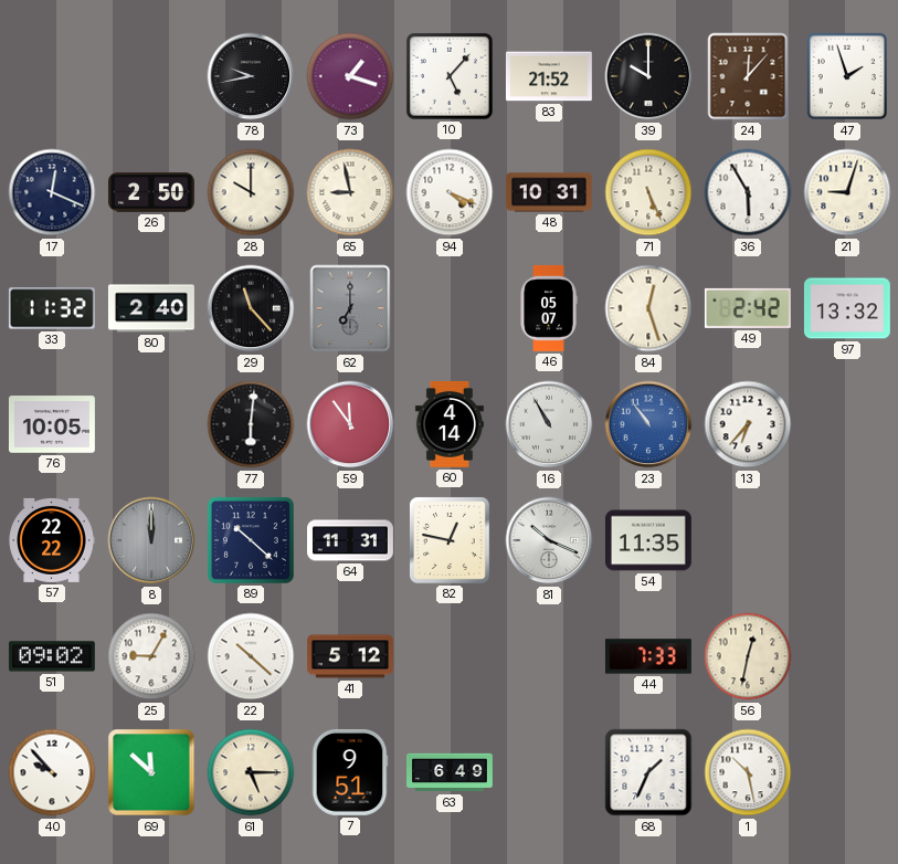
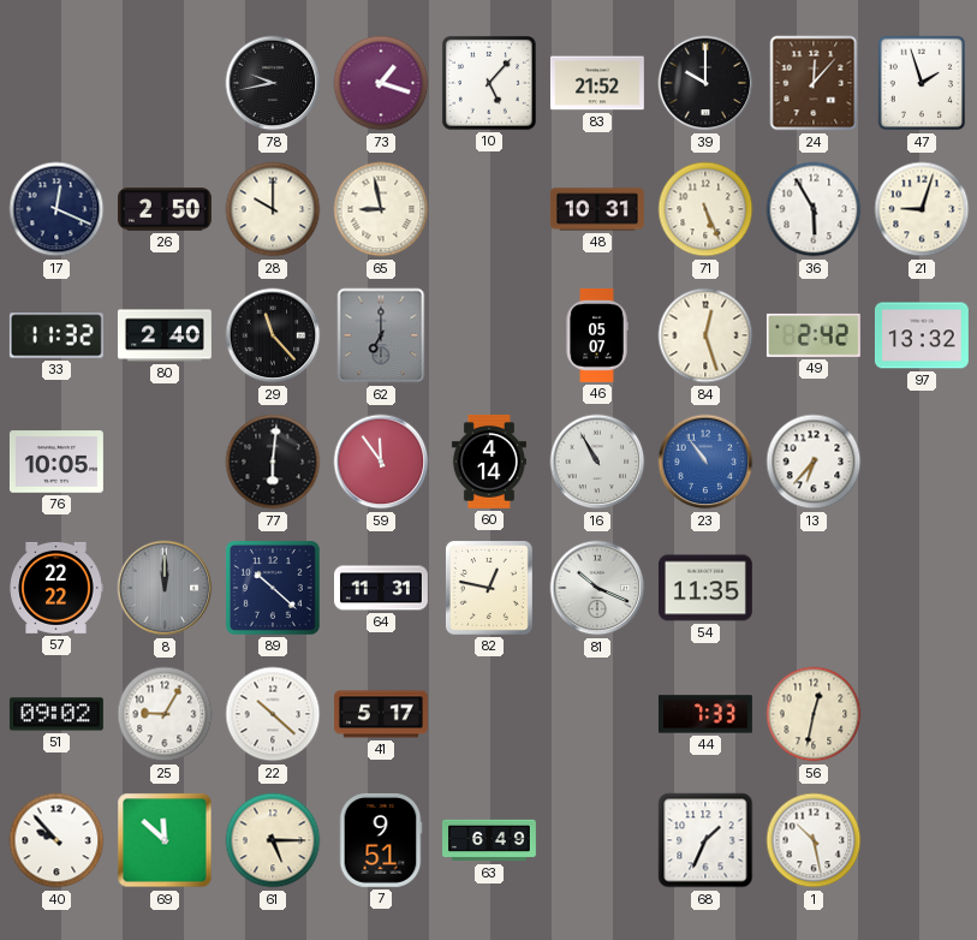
94: 4:19 -> none
41: 5:12 -> 5:17
